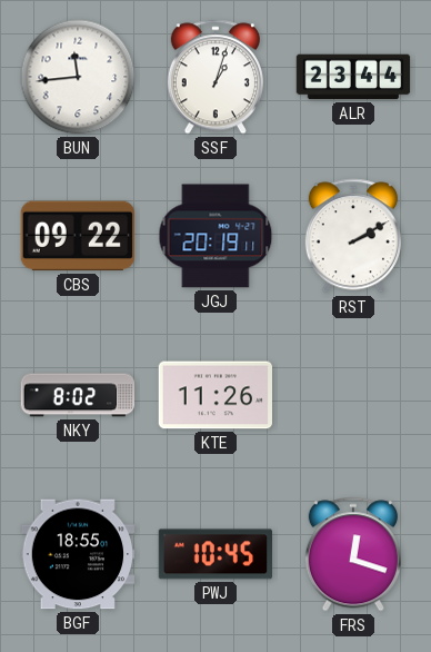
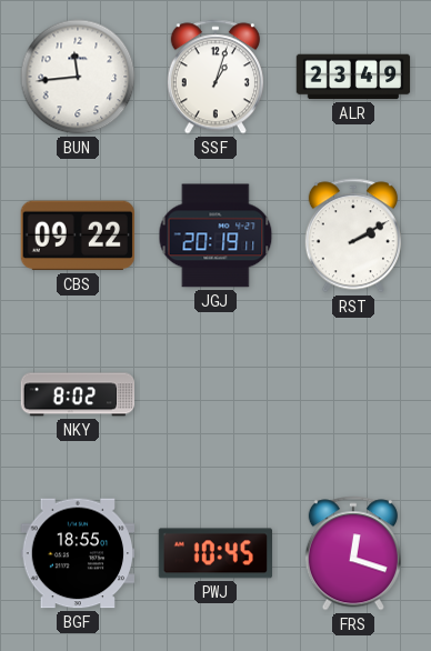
ALR: 23:44 -> 23:49
KTE: 11:26 -> none
